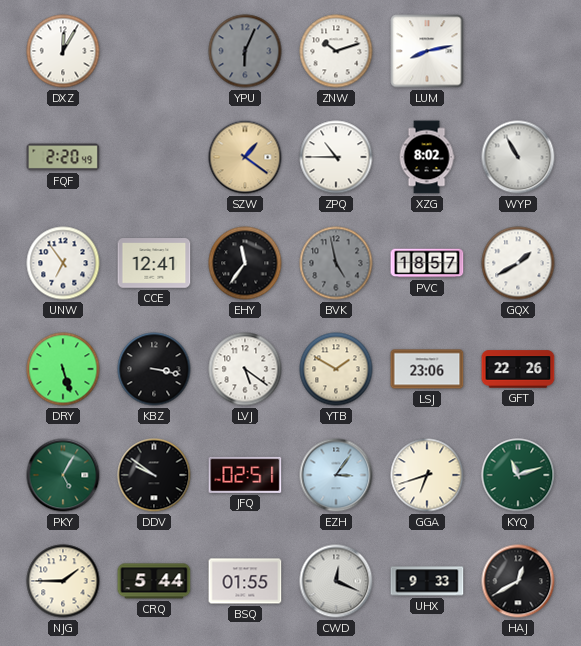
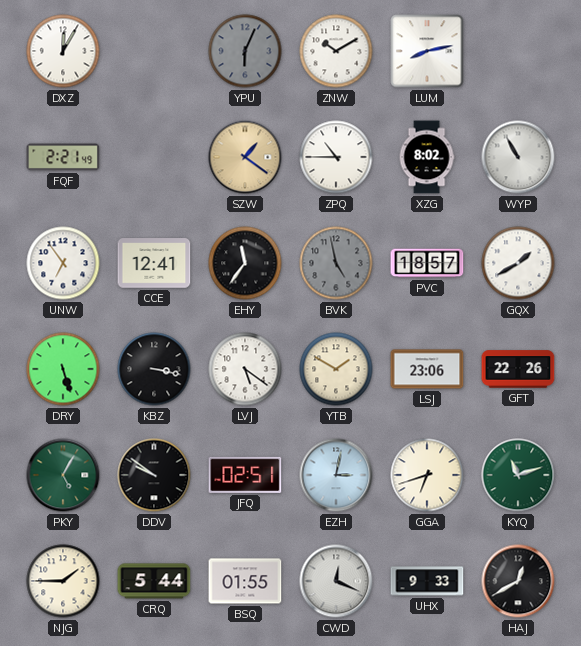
ZNW: 10:12 -> 10:10
FQF: 2:20 -> 2:21
EZH: 3:06 -> 3:02
